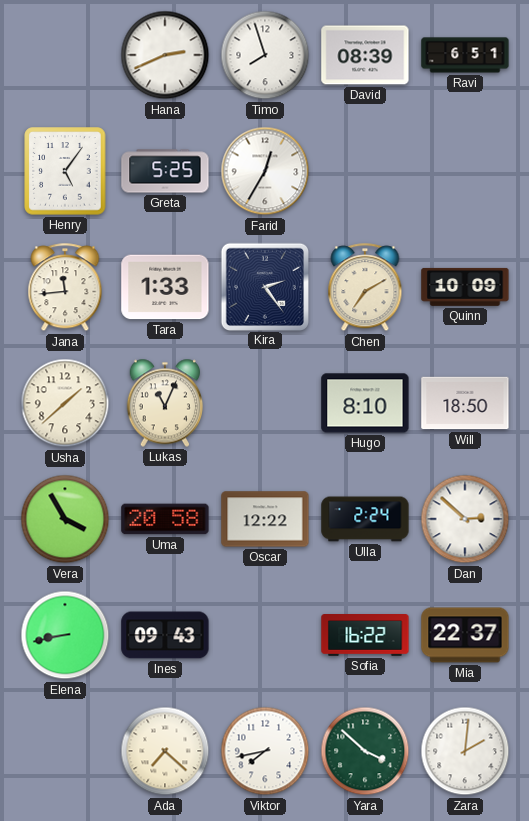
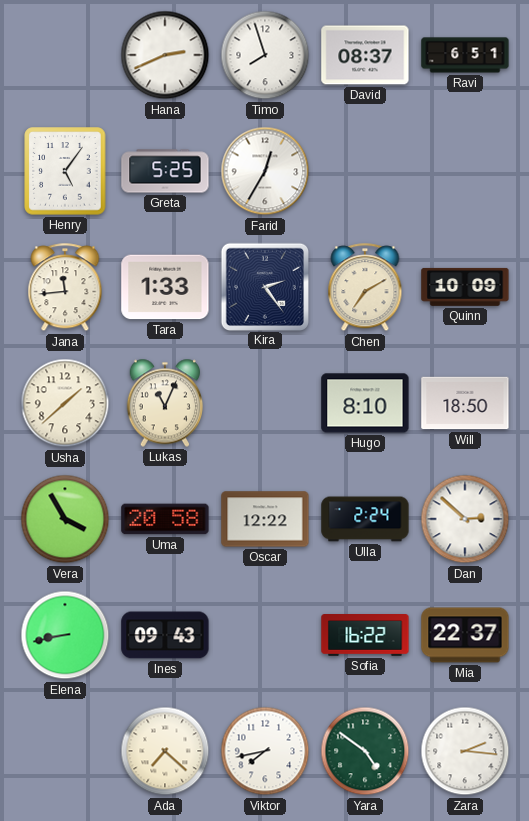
David: 08:39 -> 08:37
Yara: 3:52 -> 4:51
Zara: 2:01 -> 2:16
